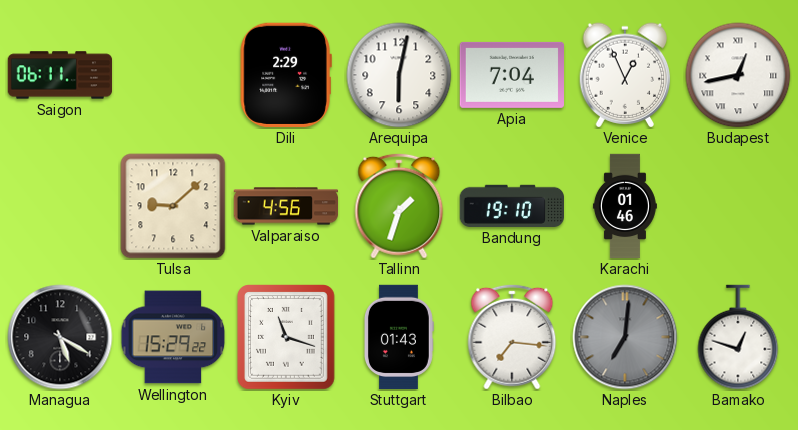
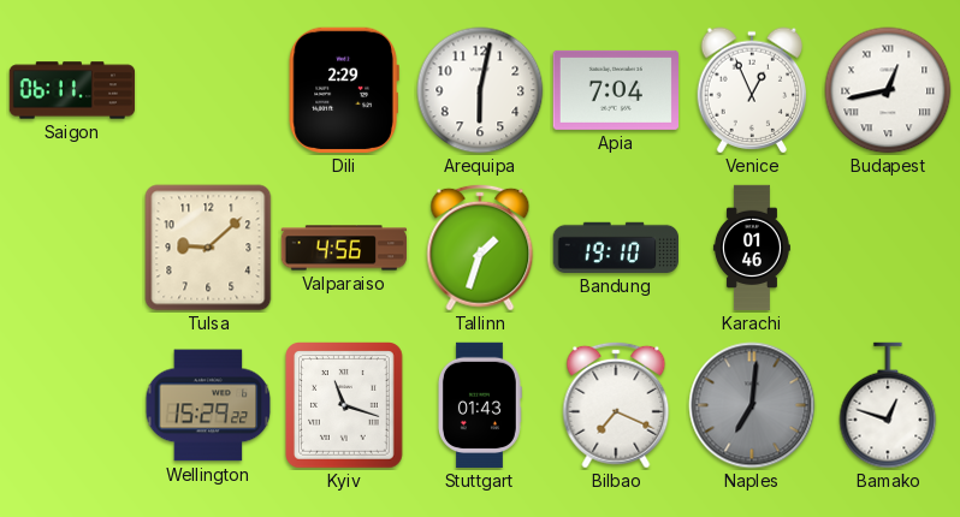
Managua: 5:20 -> none
Bilbao: 7:16 -> 7:19
